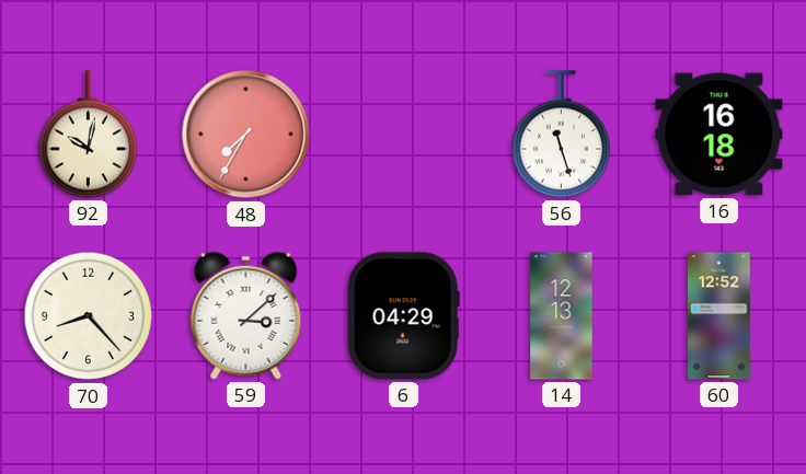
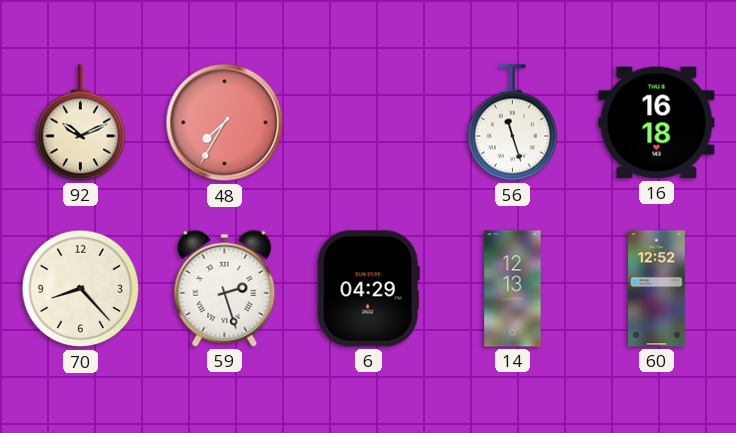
92: 10:02 -> 10:11
59: 3:08 -> 2:27
